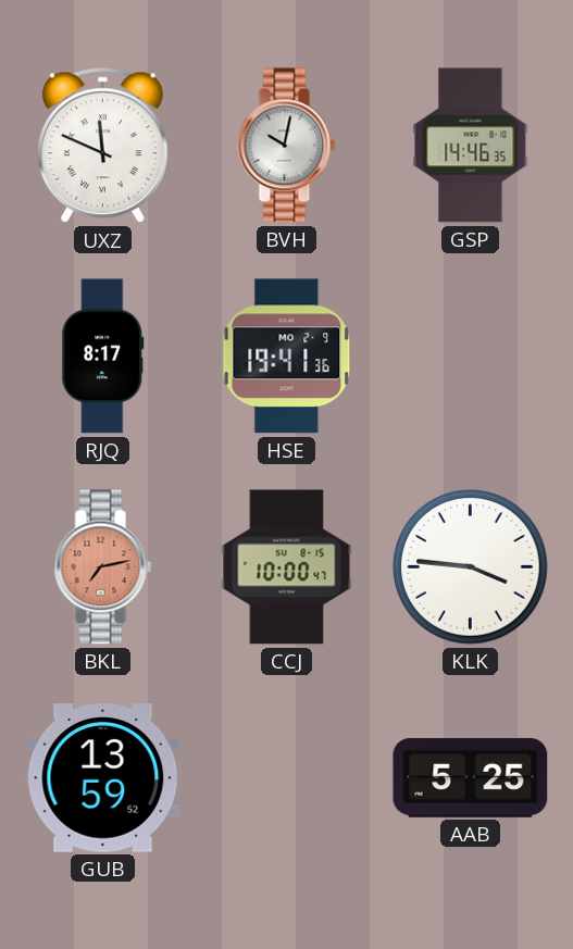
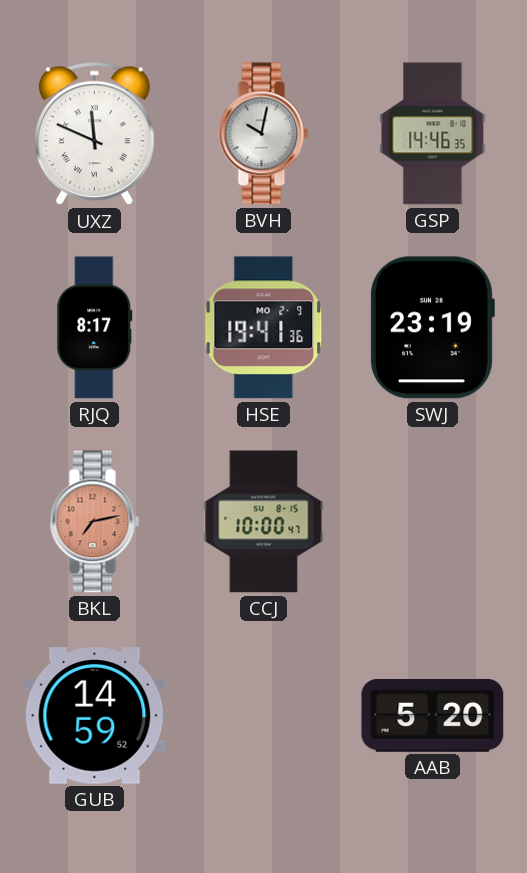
SWJ: none -> 23:19
KLK: 3:46 -> none
GUB: 13:59 -> 14:59
AAB: 5:25 -> 5:20
